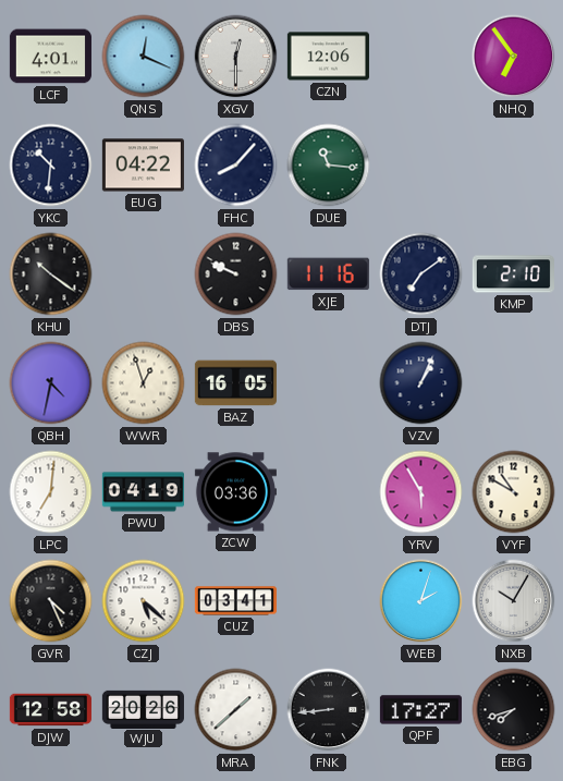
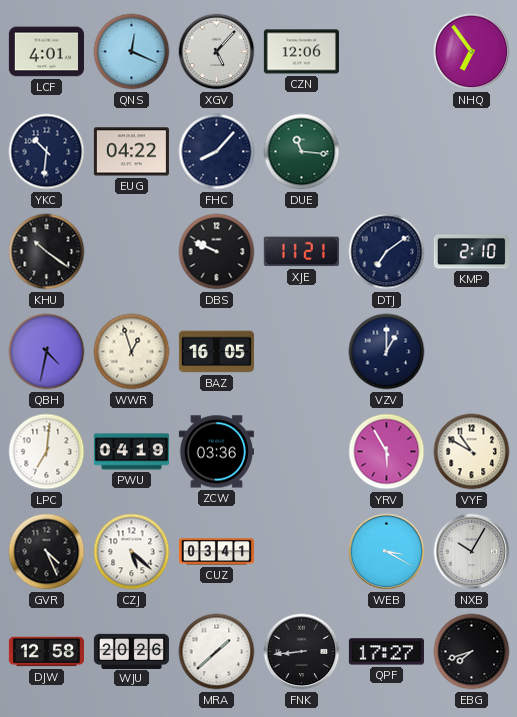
XGV: 12:30 -> 5:07
XJE: 11:16 -> 11:21
VZV: 1:04 -> 1:00
WEB: 2:03 -> 3:20
